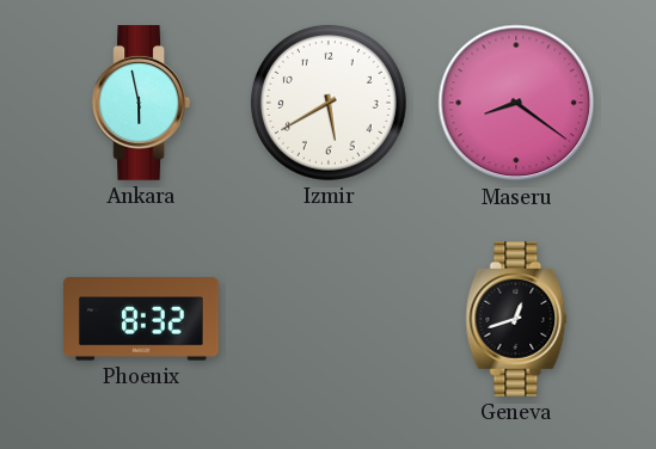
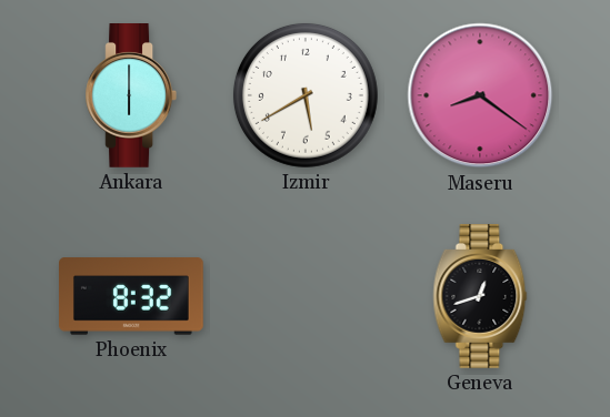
Ankara: 5:58 -> 6:00
